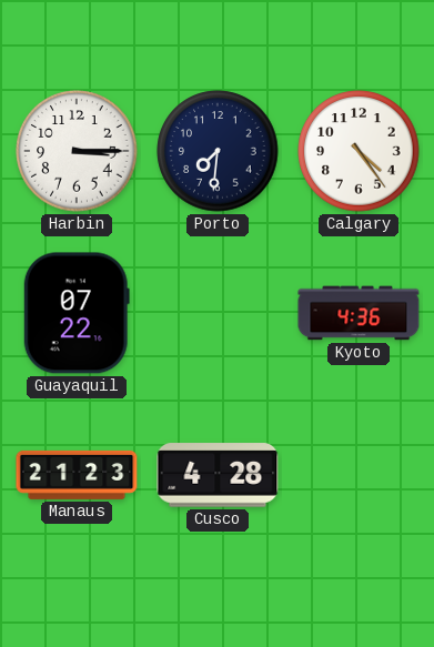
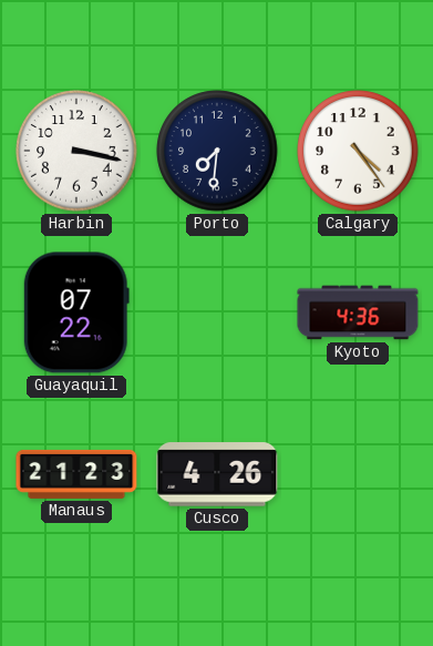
Harbin: 3:15 -> 3:17
Cusco: 4:28 -> 4:26
